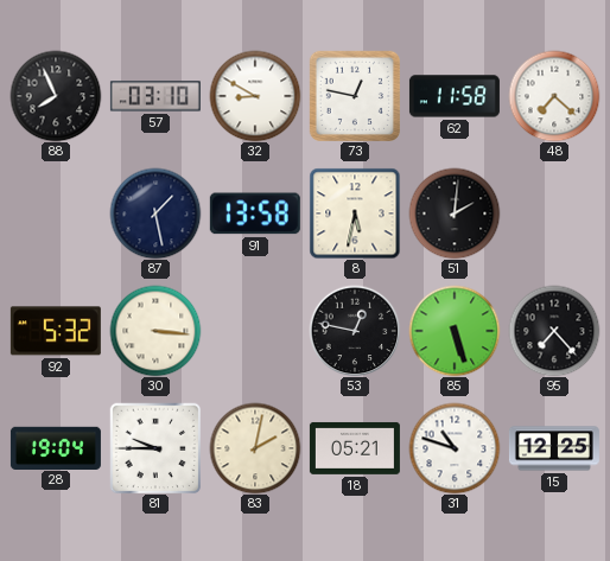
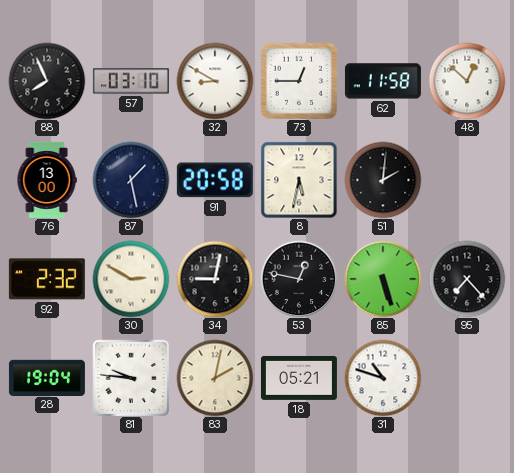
73: 12:47 -> 12:45
48: 7:22 -> 12:52
76: none -> 13:00
91: 13:58 -> 20:58
92: 5:32 -> 2:32
30: 3:16 -> 2:50
34: none -> 9:02
81: 9:45 -> 9:46
15: 12:25 -> none
